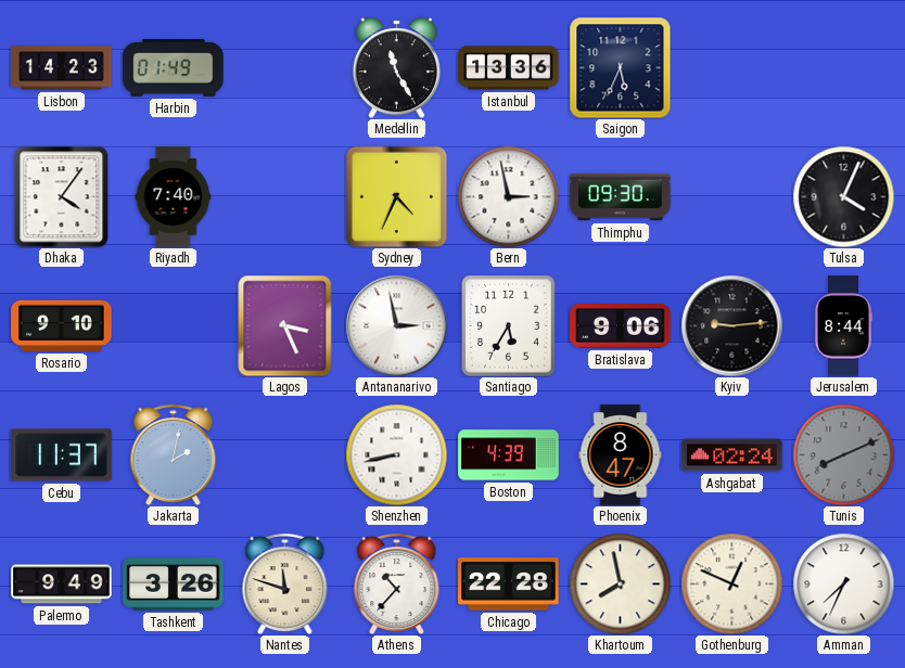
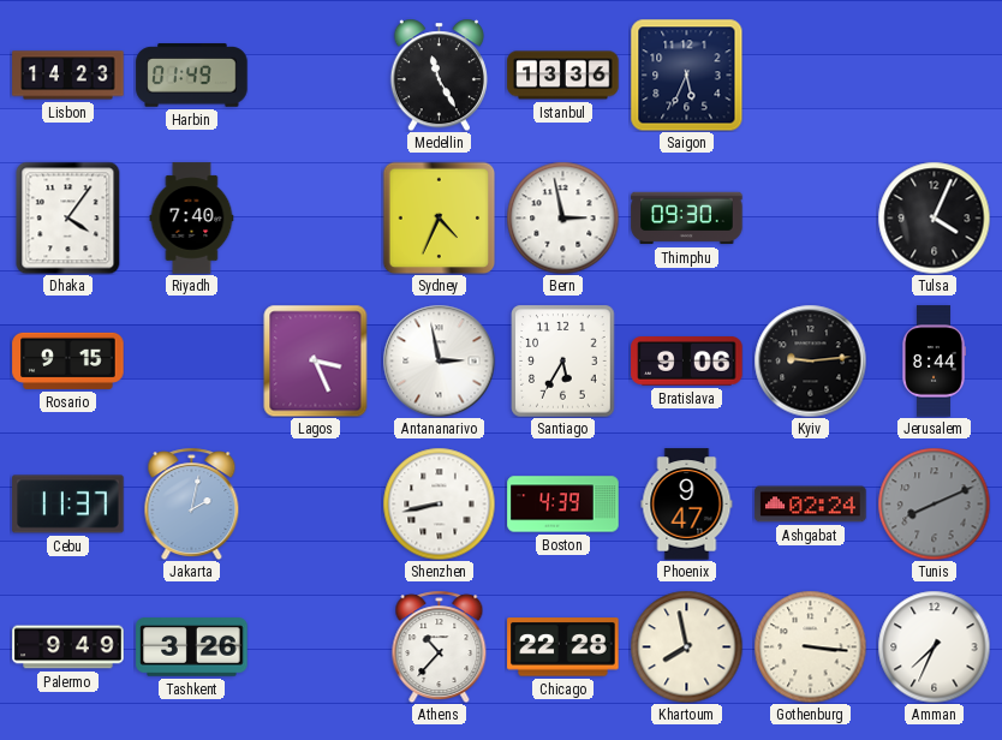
Rosario: 9:10 -> 9:15
Phoenix: 8:47 -> 9:47
Nantes: 11:48 -> none
Gothenburg: 12:49 -> 3:16
